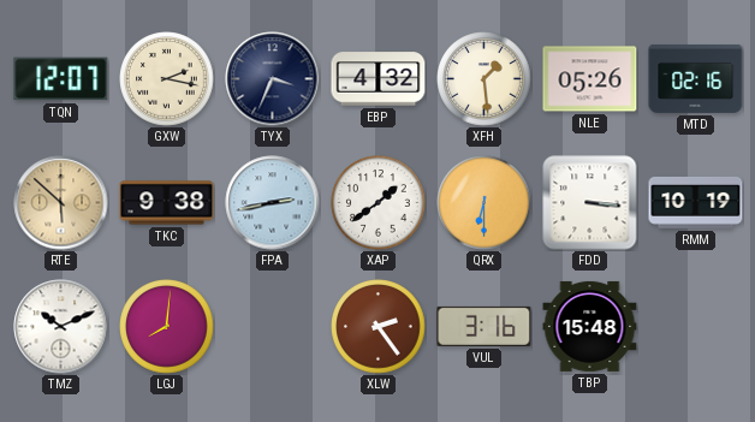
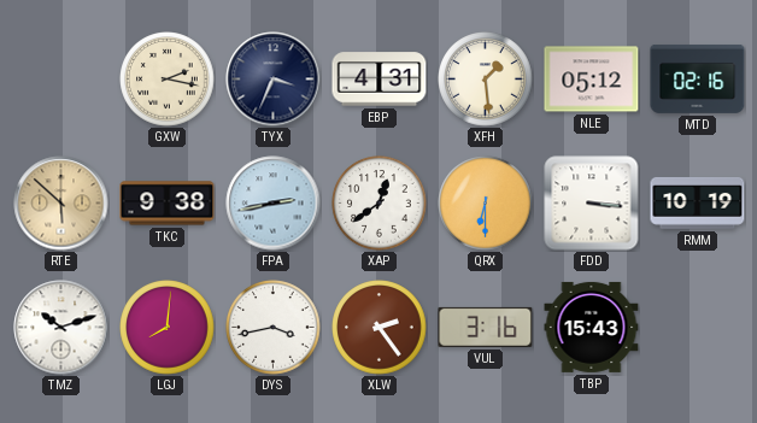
TQN: 12:07 -> none
EBP: 4:32 -> 4:31
NLE: 05:26 -> 05:12
XAP: 1:39 -> 12:39
TMZ: 10:11 -> 10:12
DYS: none -> 3:43
TBP: 15:48 -> 15:43
